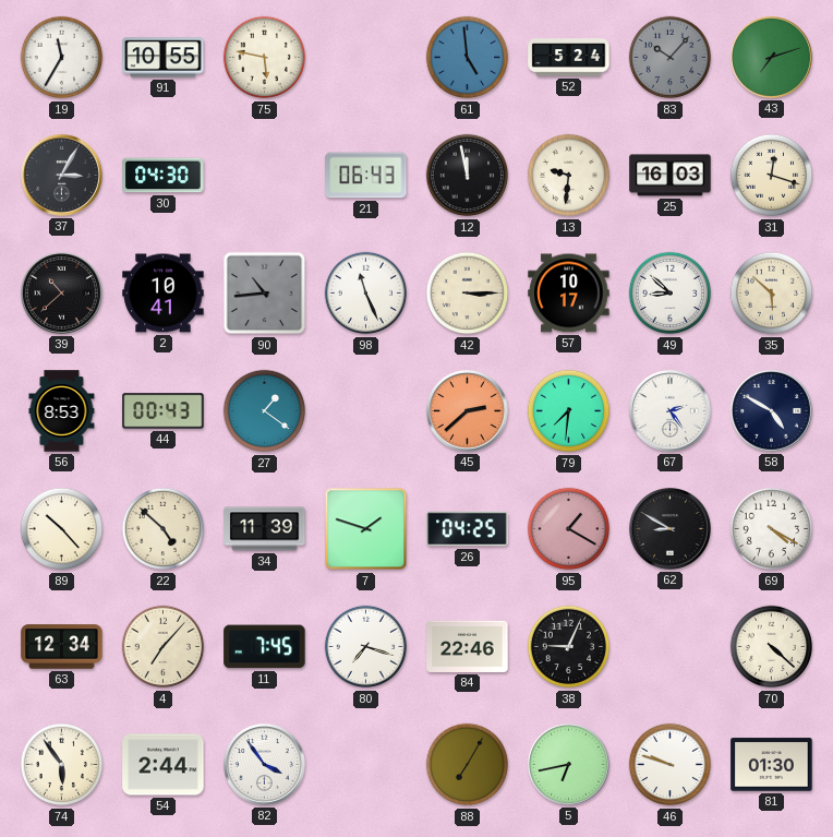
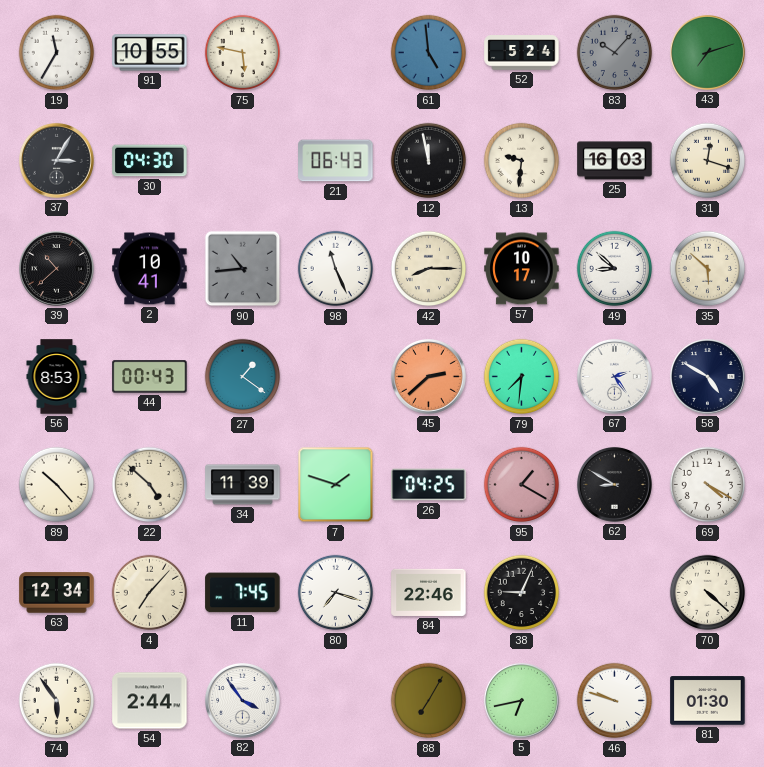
42: 3:15 -> 8:15
